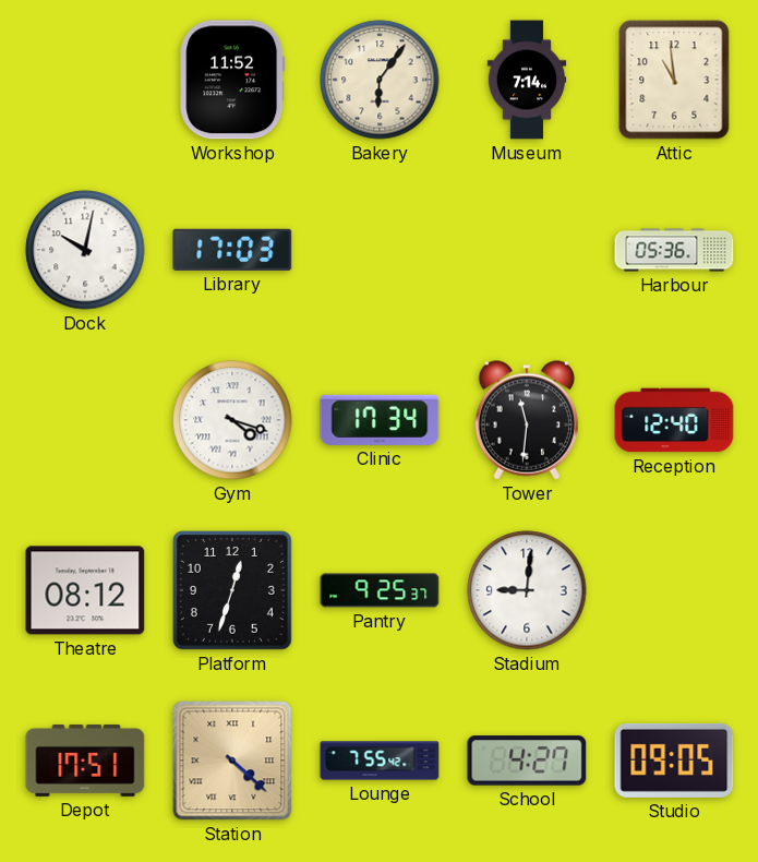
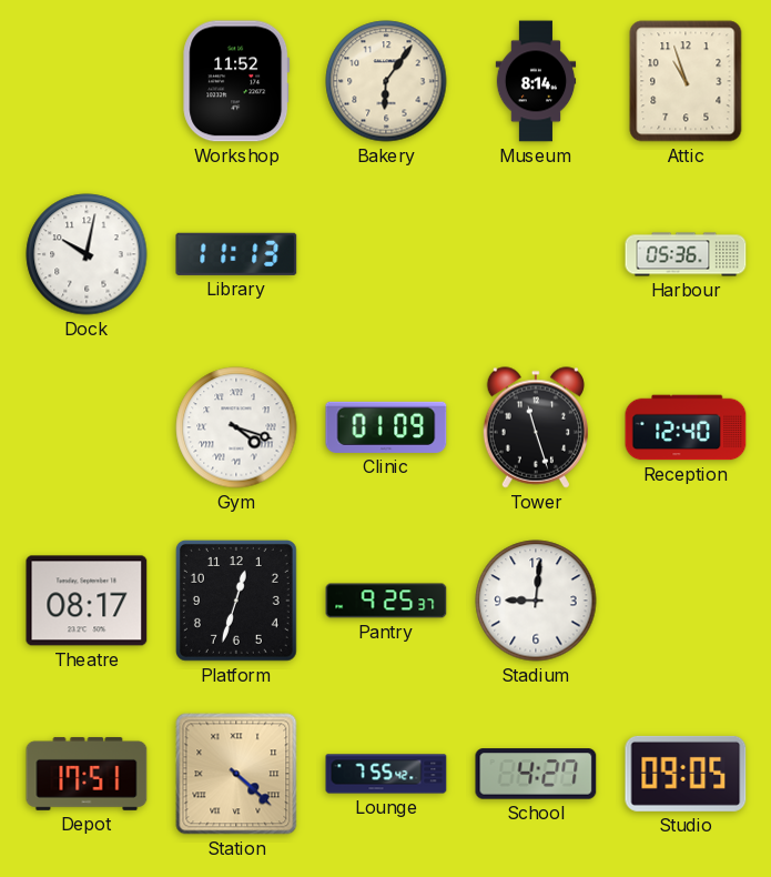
Museum: 7:14 -> 8:14
Attic: 10:59 -> 10:57
Library: 17:03 -> 11:13
Clinic: 17:34 -> 01:09
Tower: 11:31 -> 11:27
Theatre: 08:12 -> 08:17
